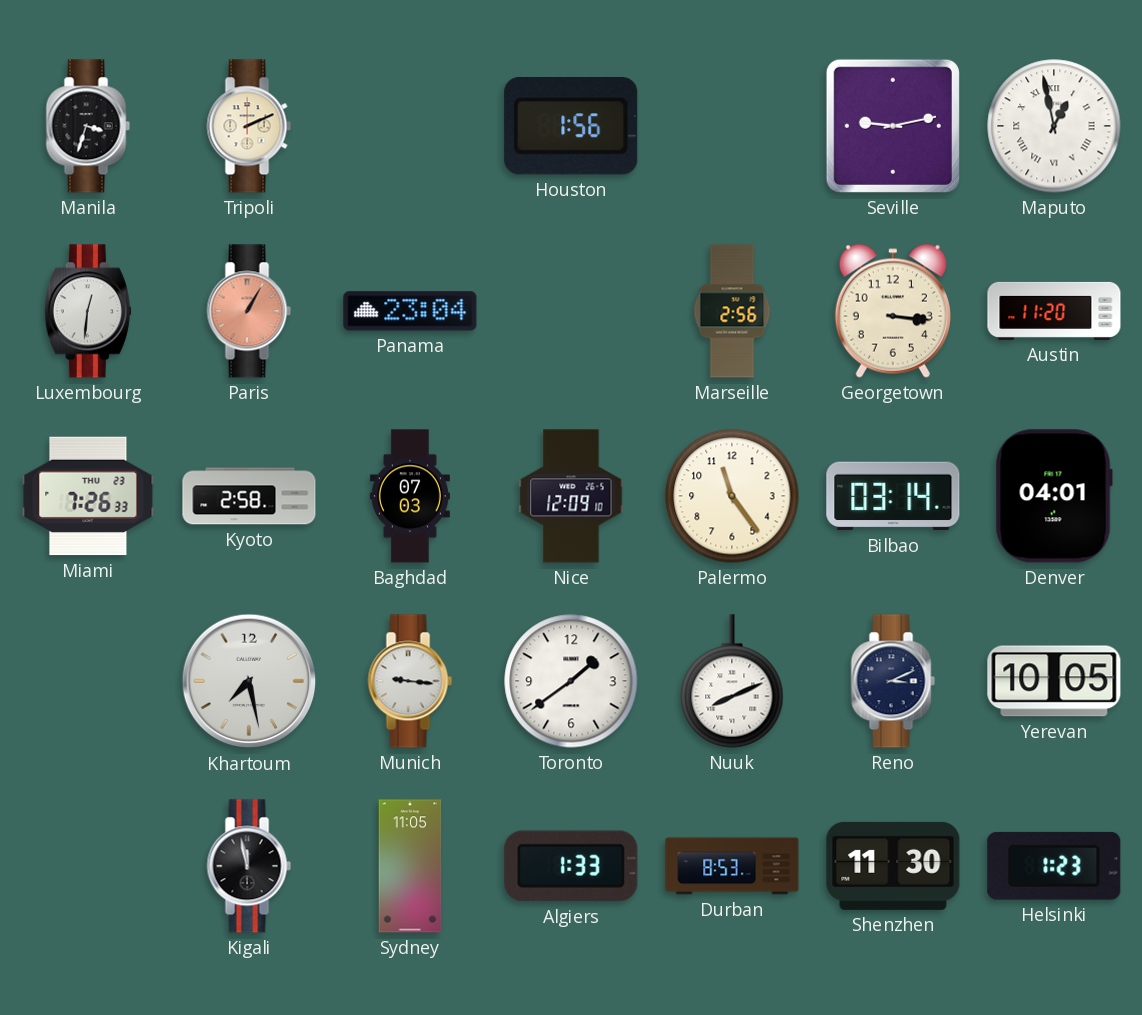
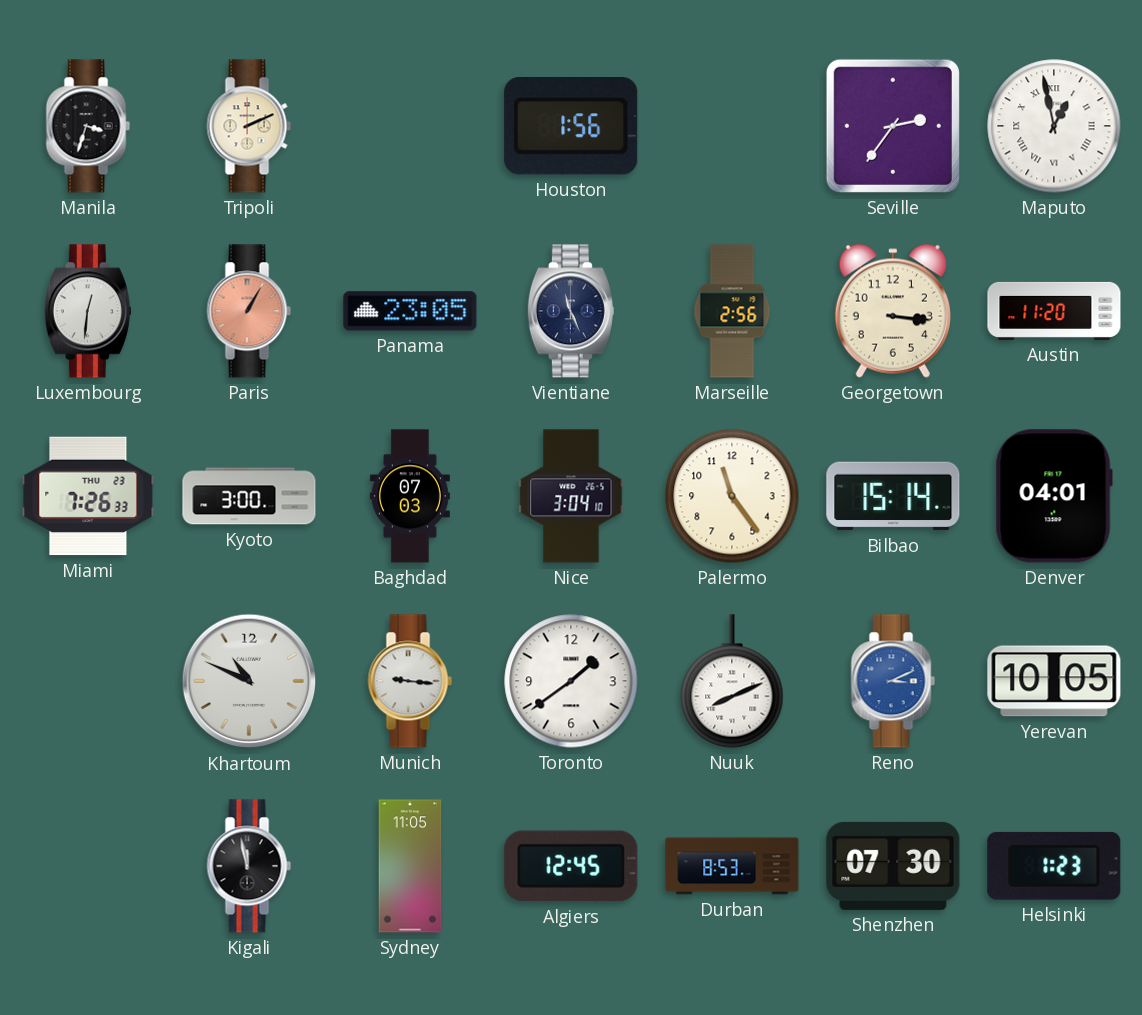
Seville: 9:13 -> 2:36
Panama: 23:04 -> 23:05
Vientiane: none -> 11:26
Kyoto: 2:58 -> 3:00
Nice: 12:09 -> 3:04
Bilbao: 03:14 -> 15:14
Khartoum: 7:28 -> 10:49
Reno dial: navy -> blue
Algiers: 1:33 -> 12:45
Shenzhen: 11:30 -> 07:30
